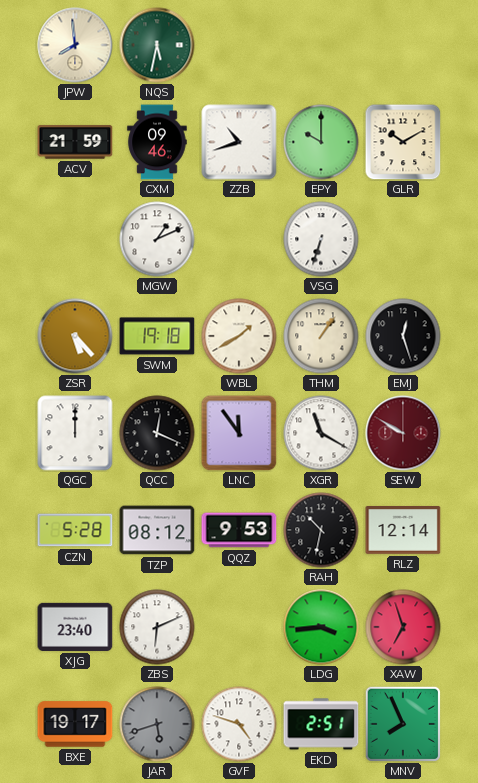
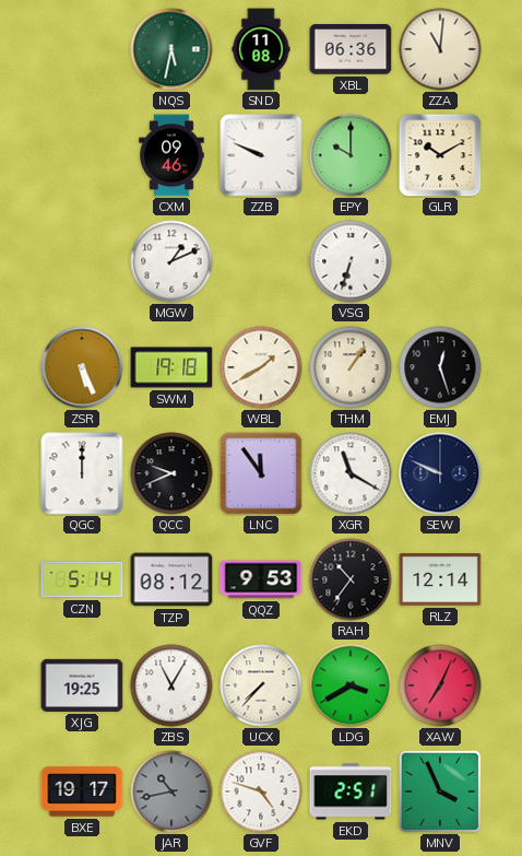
JPW: 7:59 -> none
SND: none -> 11:08
XBL: none -> 06:36
ZZA: none -> 11:01
ACV: 21:59 -> none
ZZB: 10:42 -> 9:49
ZSR: 5:23 -> 5:26
QCC: 12:19 -> 9:41
SEW: 9:50 -> 9:49
SEW dial: burgundy -> navy
CZN: 5:28 -> 5:14
RAH: 10:32 -> 10:36
XJG: 23:40 -> 19:25
ZBS: 6:11 -> 11:05
UCX: none -> 7:37
LDG: 3:44 -> 3:40
XAW: 6:57 -> 7:04
JAR: 5:42 -> 10:43
MNV: 7:56 -> 3:56
